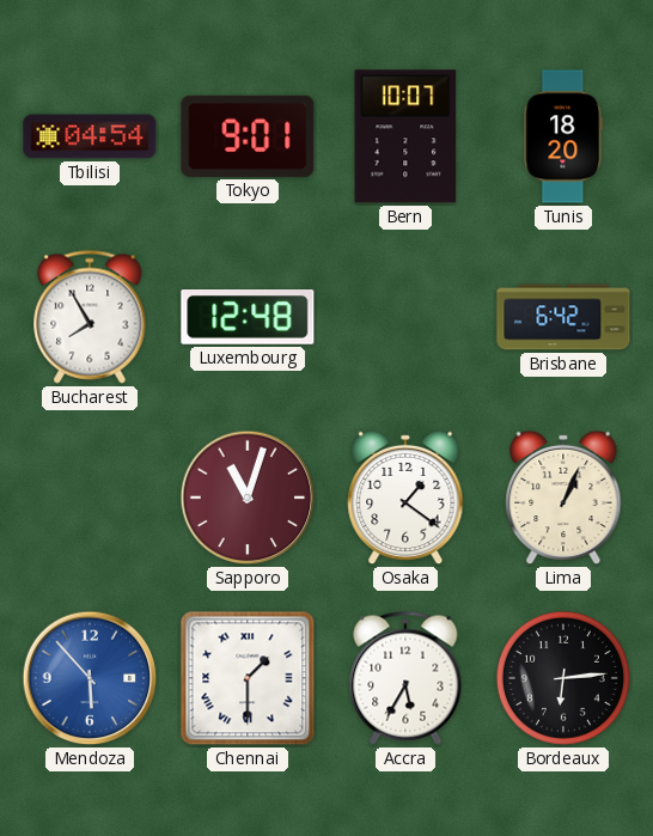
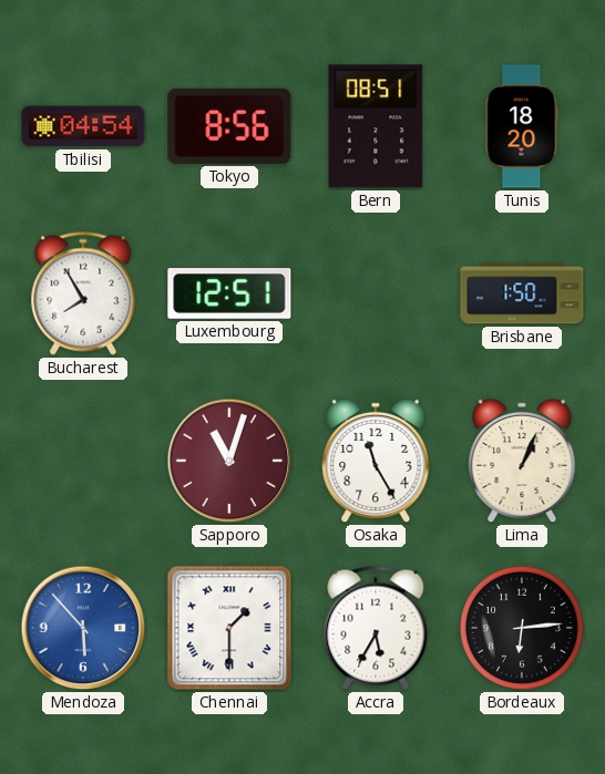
Tokyo: 9:01 -> 8:56
Bern: 10:07 -> 08:51
Luxembourg: 12:48 -> 12:51
Brisbane: 6:42 -> 1:50
Osaka: 1:21 -> 11:25
